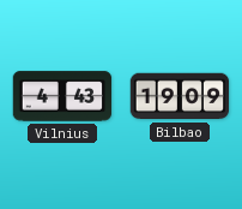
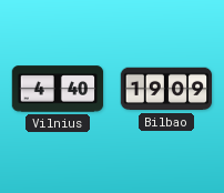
Vilnius: 4:43 -> 4:40
